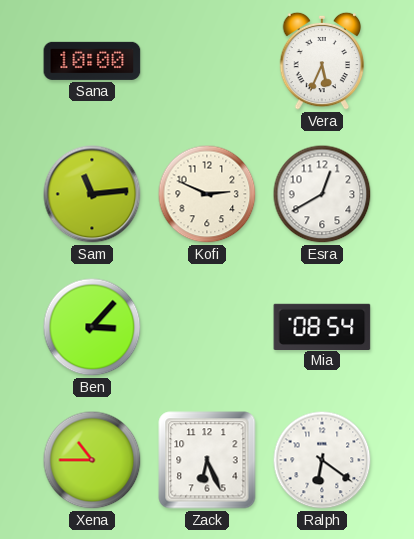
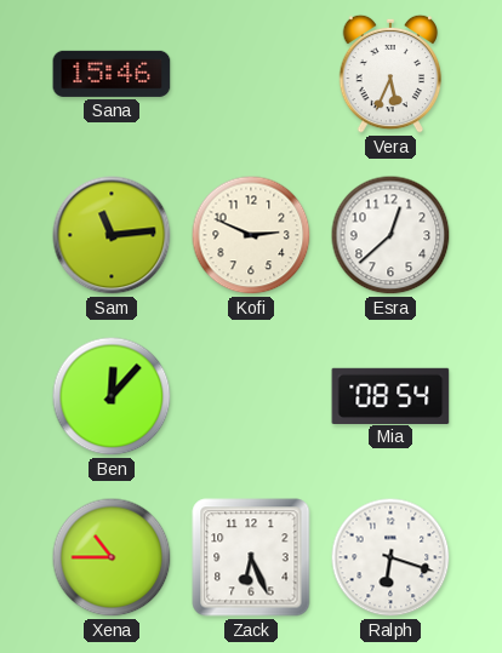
Sana: 10:00 -> 15:46
Esra: 12:40 -> 12:38
Ben: 3:07 -> 12:07
Ralph: 6:21 -> 6:18
